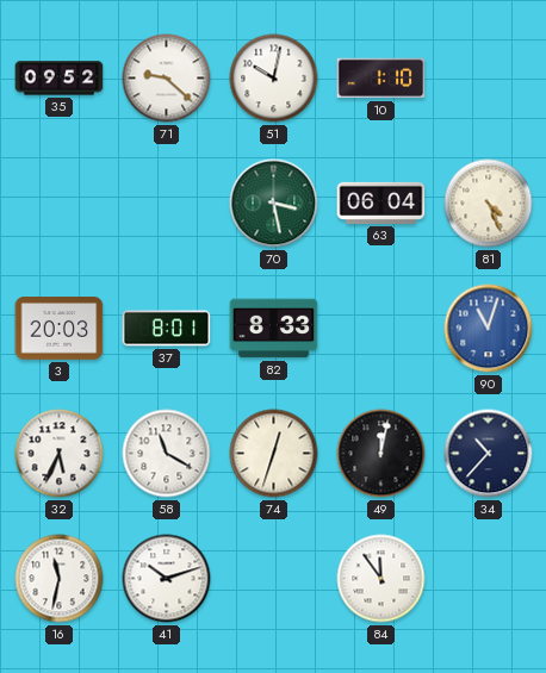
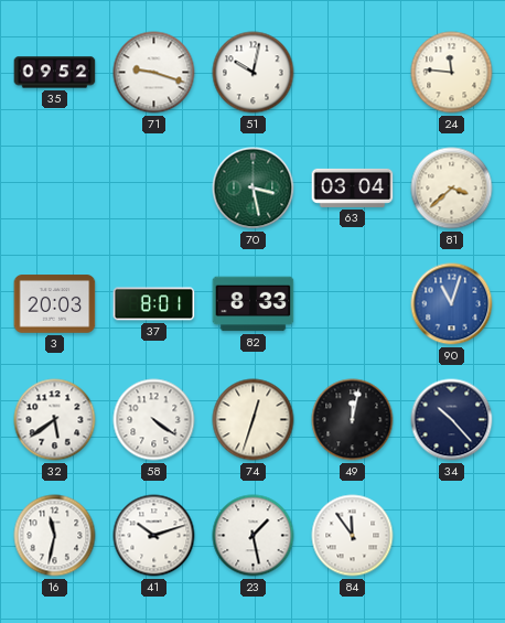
71: 9:22 -> 9:18
10: 1:10 -> none
24: none -> 11:46
63: 06:04 -> 03:04
81: 4:26 -> 3:38
32: 5:34 -> 5:39
58: 11:20 -> 4:21
34: 10:37 -> 10:23
23: none -> 1:28
